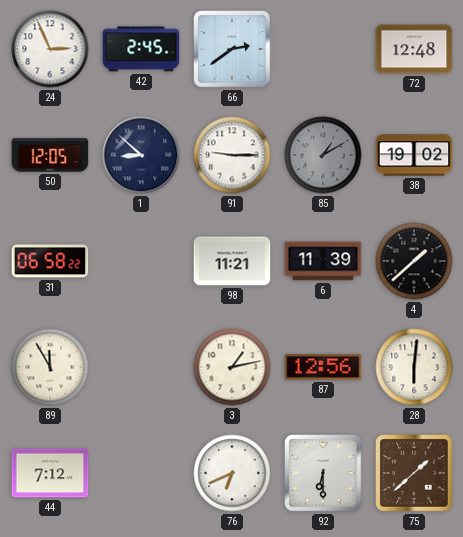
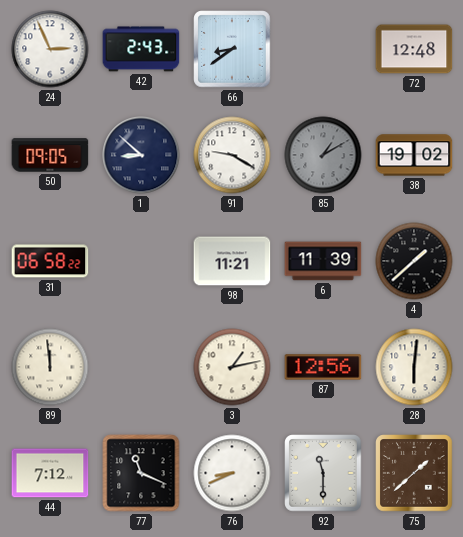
42: 2:45 -> 2:43
66: 2:39 -> 8:39
50: 12:05 -> 09:05
91: 9:15 -> 9:20
89: 11:55 -> 11:59
77: none -> 11:19
76: 6:41 -> 8:41
92: 6:30 -> 11:30
